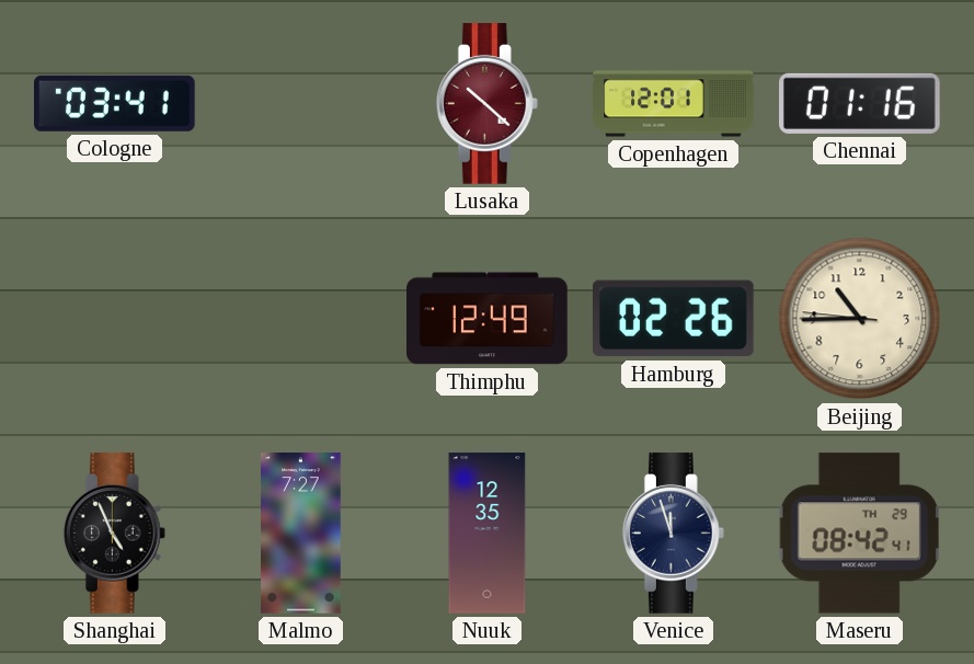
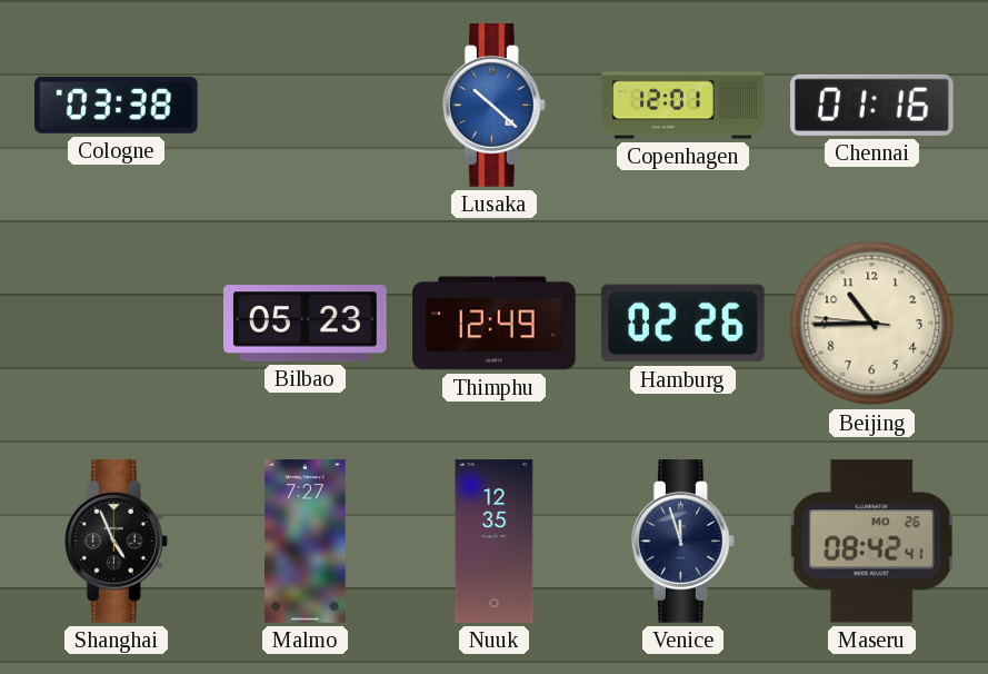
Cologne: 03:41 -> 03:38
Lusaka dial: burgundy -> blue
Bilbao: none -> 05:23
Maseru date: TH 29 -> MO 26
